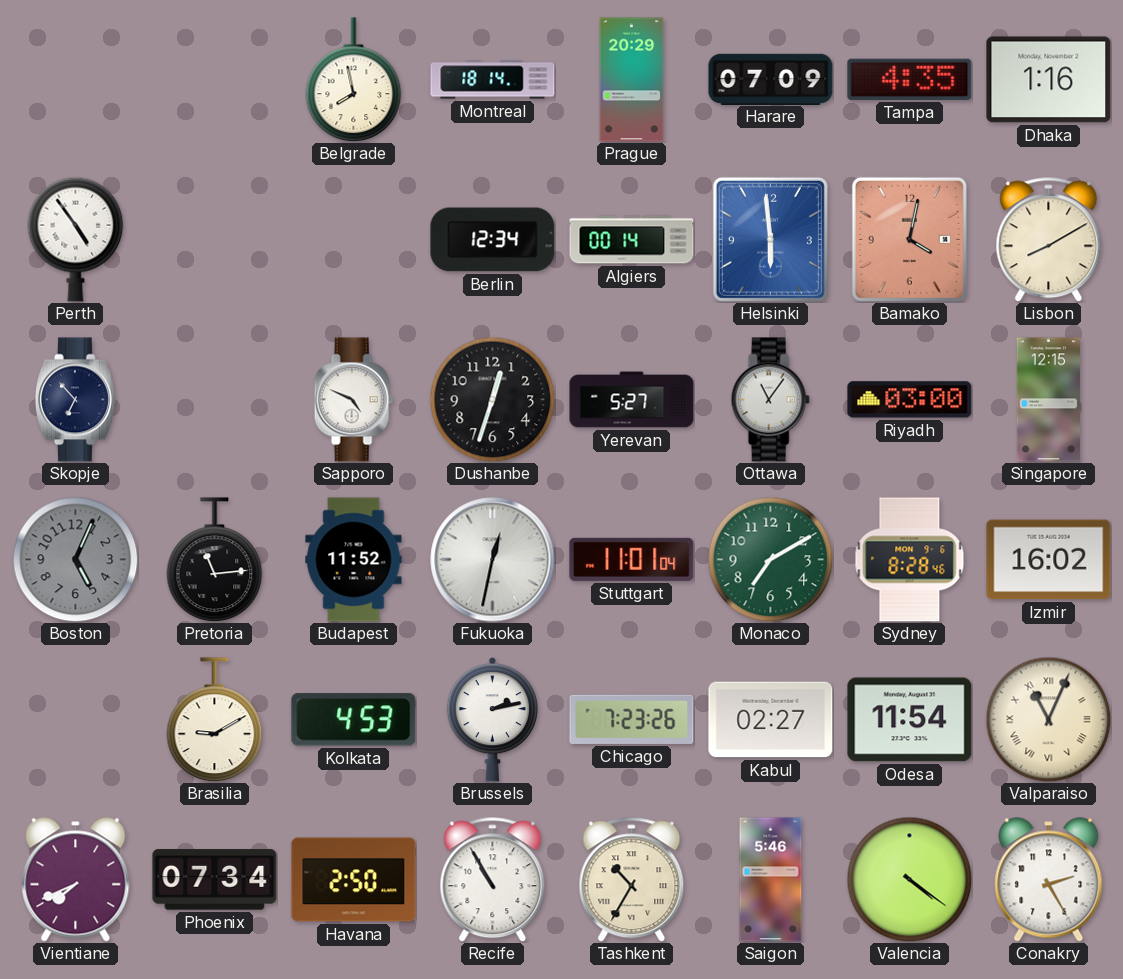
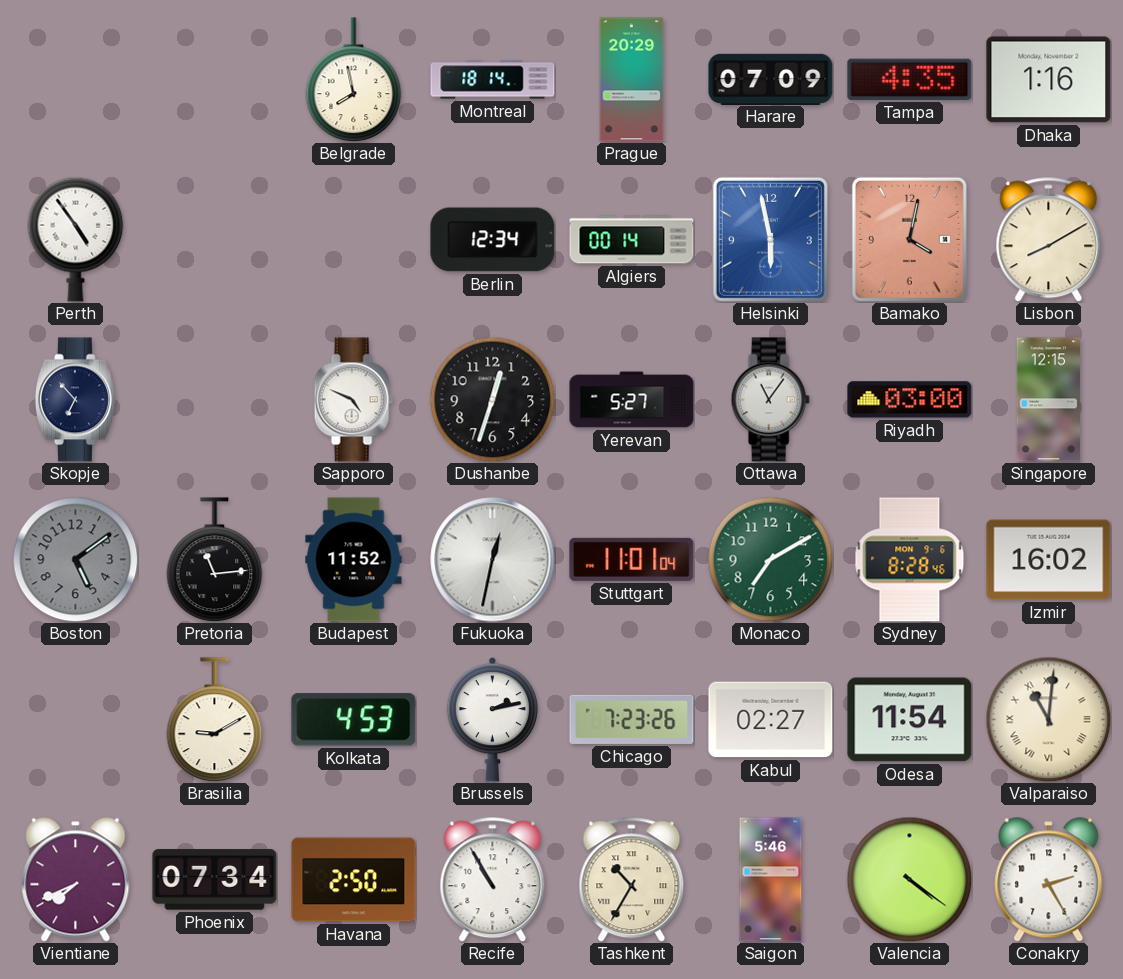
Helsinki: 5:59 -> 5:58
Boston: 5:04 -> 5:09
Valparaiso: 11:04 -> 11:01
